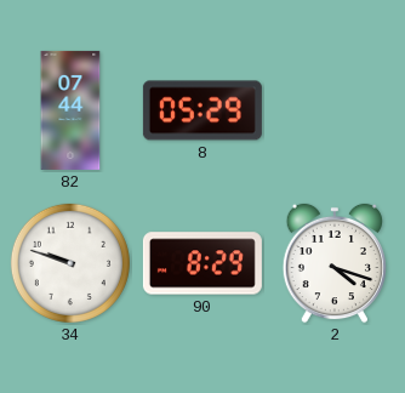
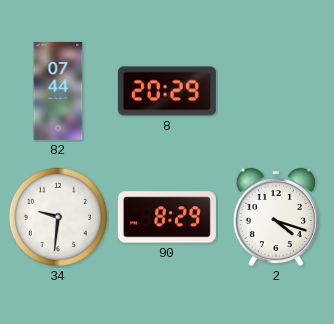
8: 05:29 -> 20:29
34: 9:48 -> 9:31
